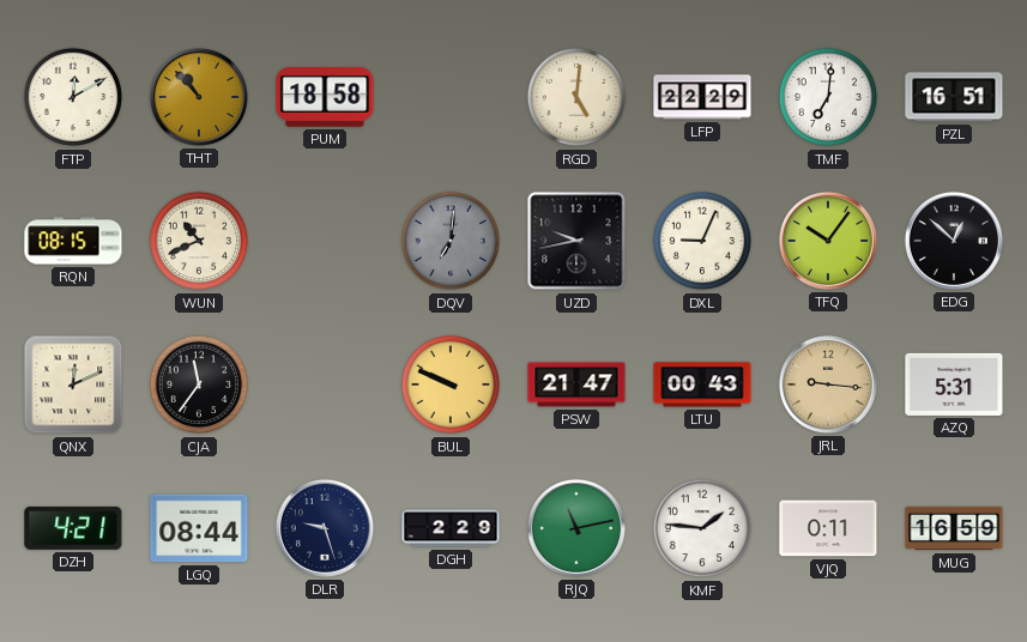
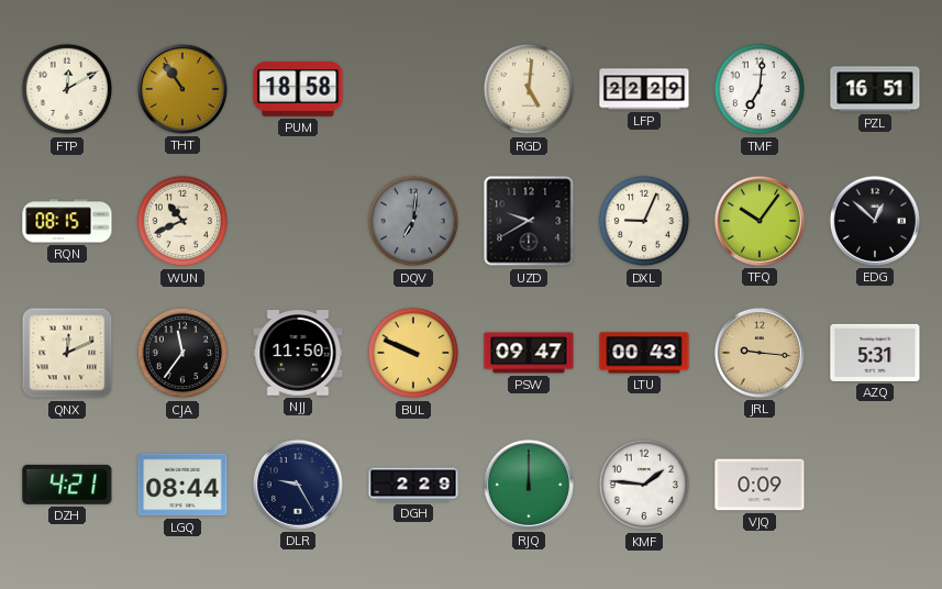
THT: 10:53 -> 10:54
UZD: 9:43 -> 9:40
NJJ: none -> 11:50
PSW: 21:47 -> 09:47
DLR: 9:27 -> 9:25
RJQ: 11:13 -> 12:00
VJQ: 0:11 -> 0:09
MUG: 16:59 -> none
